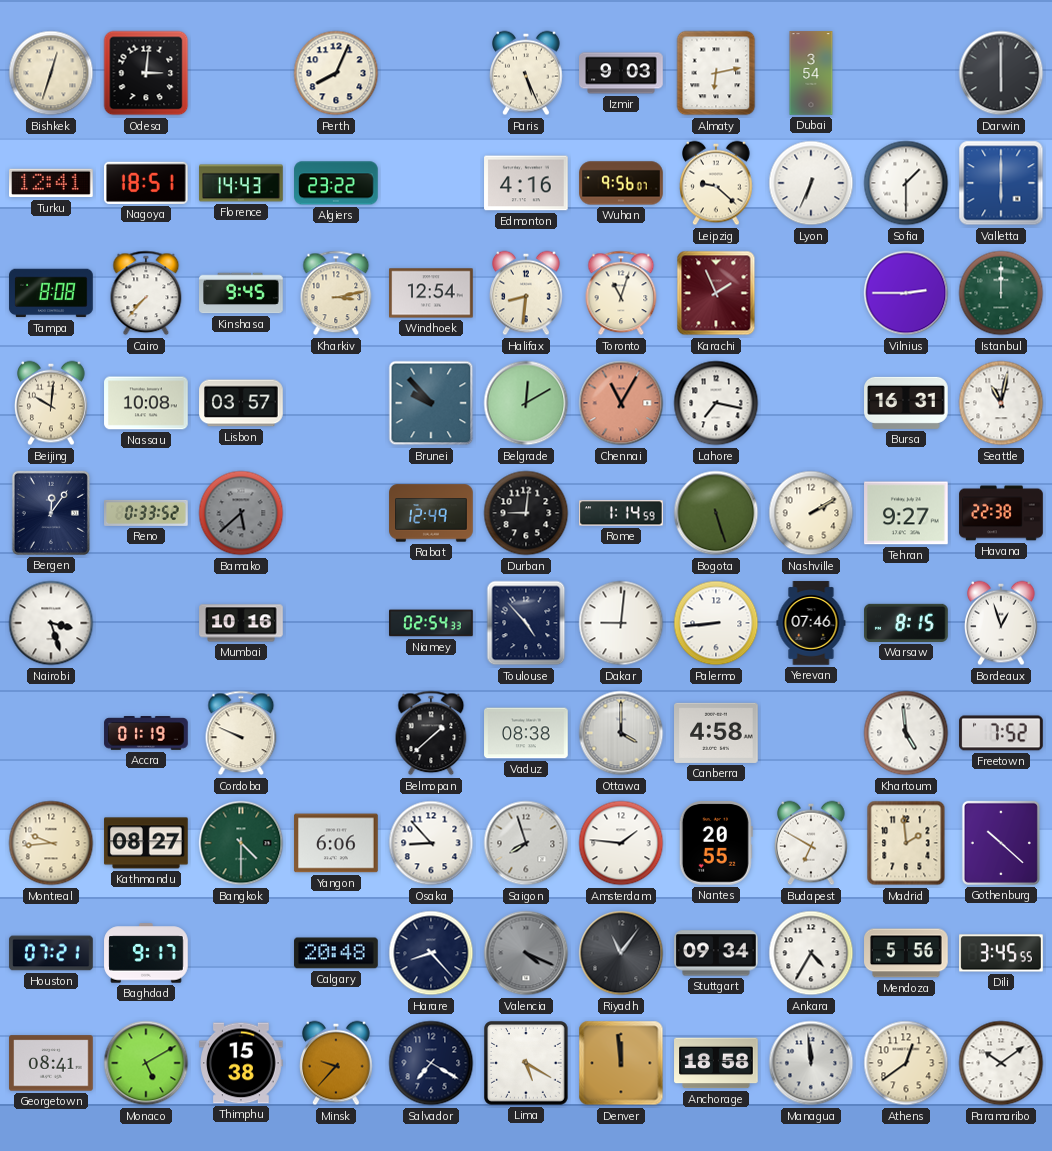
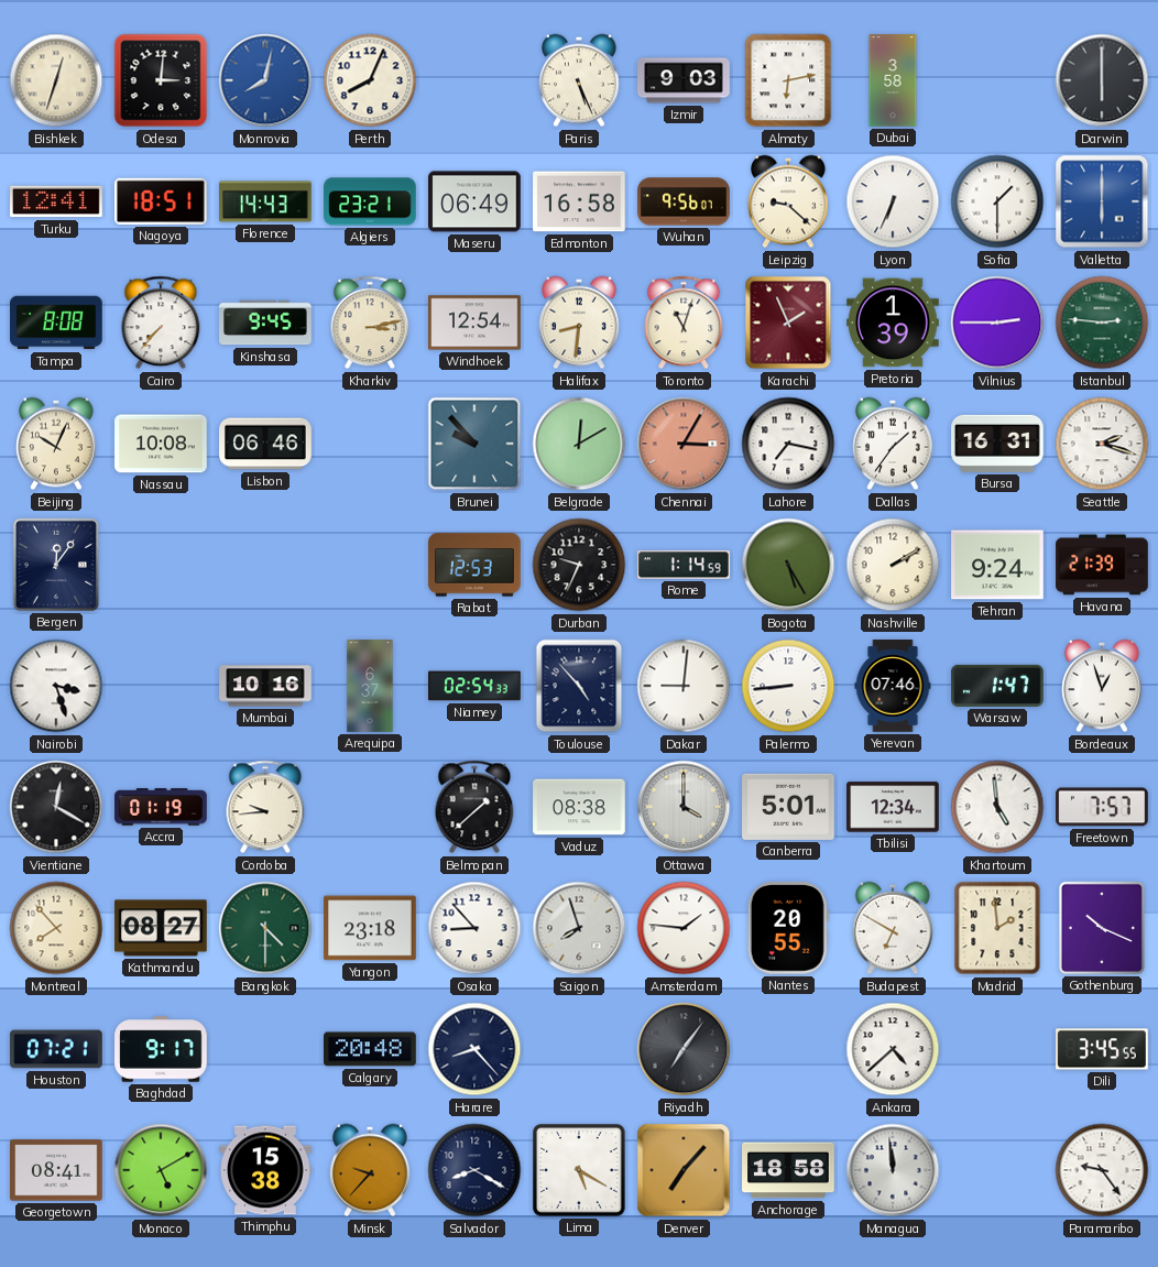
Monrovia: none -> 8:02
Dubai: 3:54 -> 3:58
Algiers: 23:22 -> 23:21
Maseru: none -> 06:49
Edmonton: 4:16 -> 16:58
Pretoria: none -> 1:39
Istanbul: 12:00 -> 2:46
Beijing: 10:01 -> 10:04
Lisbon: 03:57 -> 06:46
Chennai: 11:05 -> 3:05
Dallas: none -> 1:36
Seattle: 11:02 -> 2:18
Reno: 0:33 -> none
Bamako: 5:38 -> none
Rabat: 12:49 -> 12:53
Durban: 9:01 -> 9:34
Bogota: 5:27 -> 5:25
Tehran: 9:27 -> 9:24
Havana: 22:38 -> 21:39
Arequipa: none -> 6:37
Warsaw: 8:15 -> 1:47
Vientiane: none -> 12:20
Cordoba: 9:49 -> 9:44
Canberra: 4:58 -> 5:01
Tbilisi: none -> 12:34
Freetown: 7:52 -> 7:57
Montreal: 9:44 -> 7:53
Yangon: 6:06 -> 23:18
Gothenburg: 10:22 -> 10:19
Valencia: 4:19 -> none
Riyadh: 11:06 -> 7:06
Stuttgart: 09:34 -> none
Ankara: 4:35 -> 4:38
Mendoza: 5:56 -> none
Salvador: 7:20 -> 8:20
Denver: 11:59 -> 7:07
Athens: 12:39 -> none
Paramaribo: 10:09 -> 9:24
